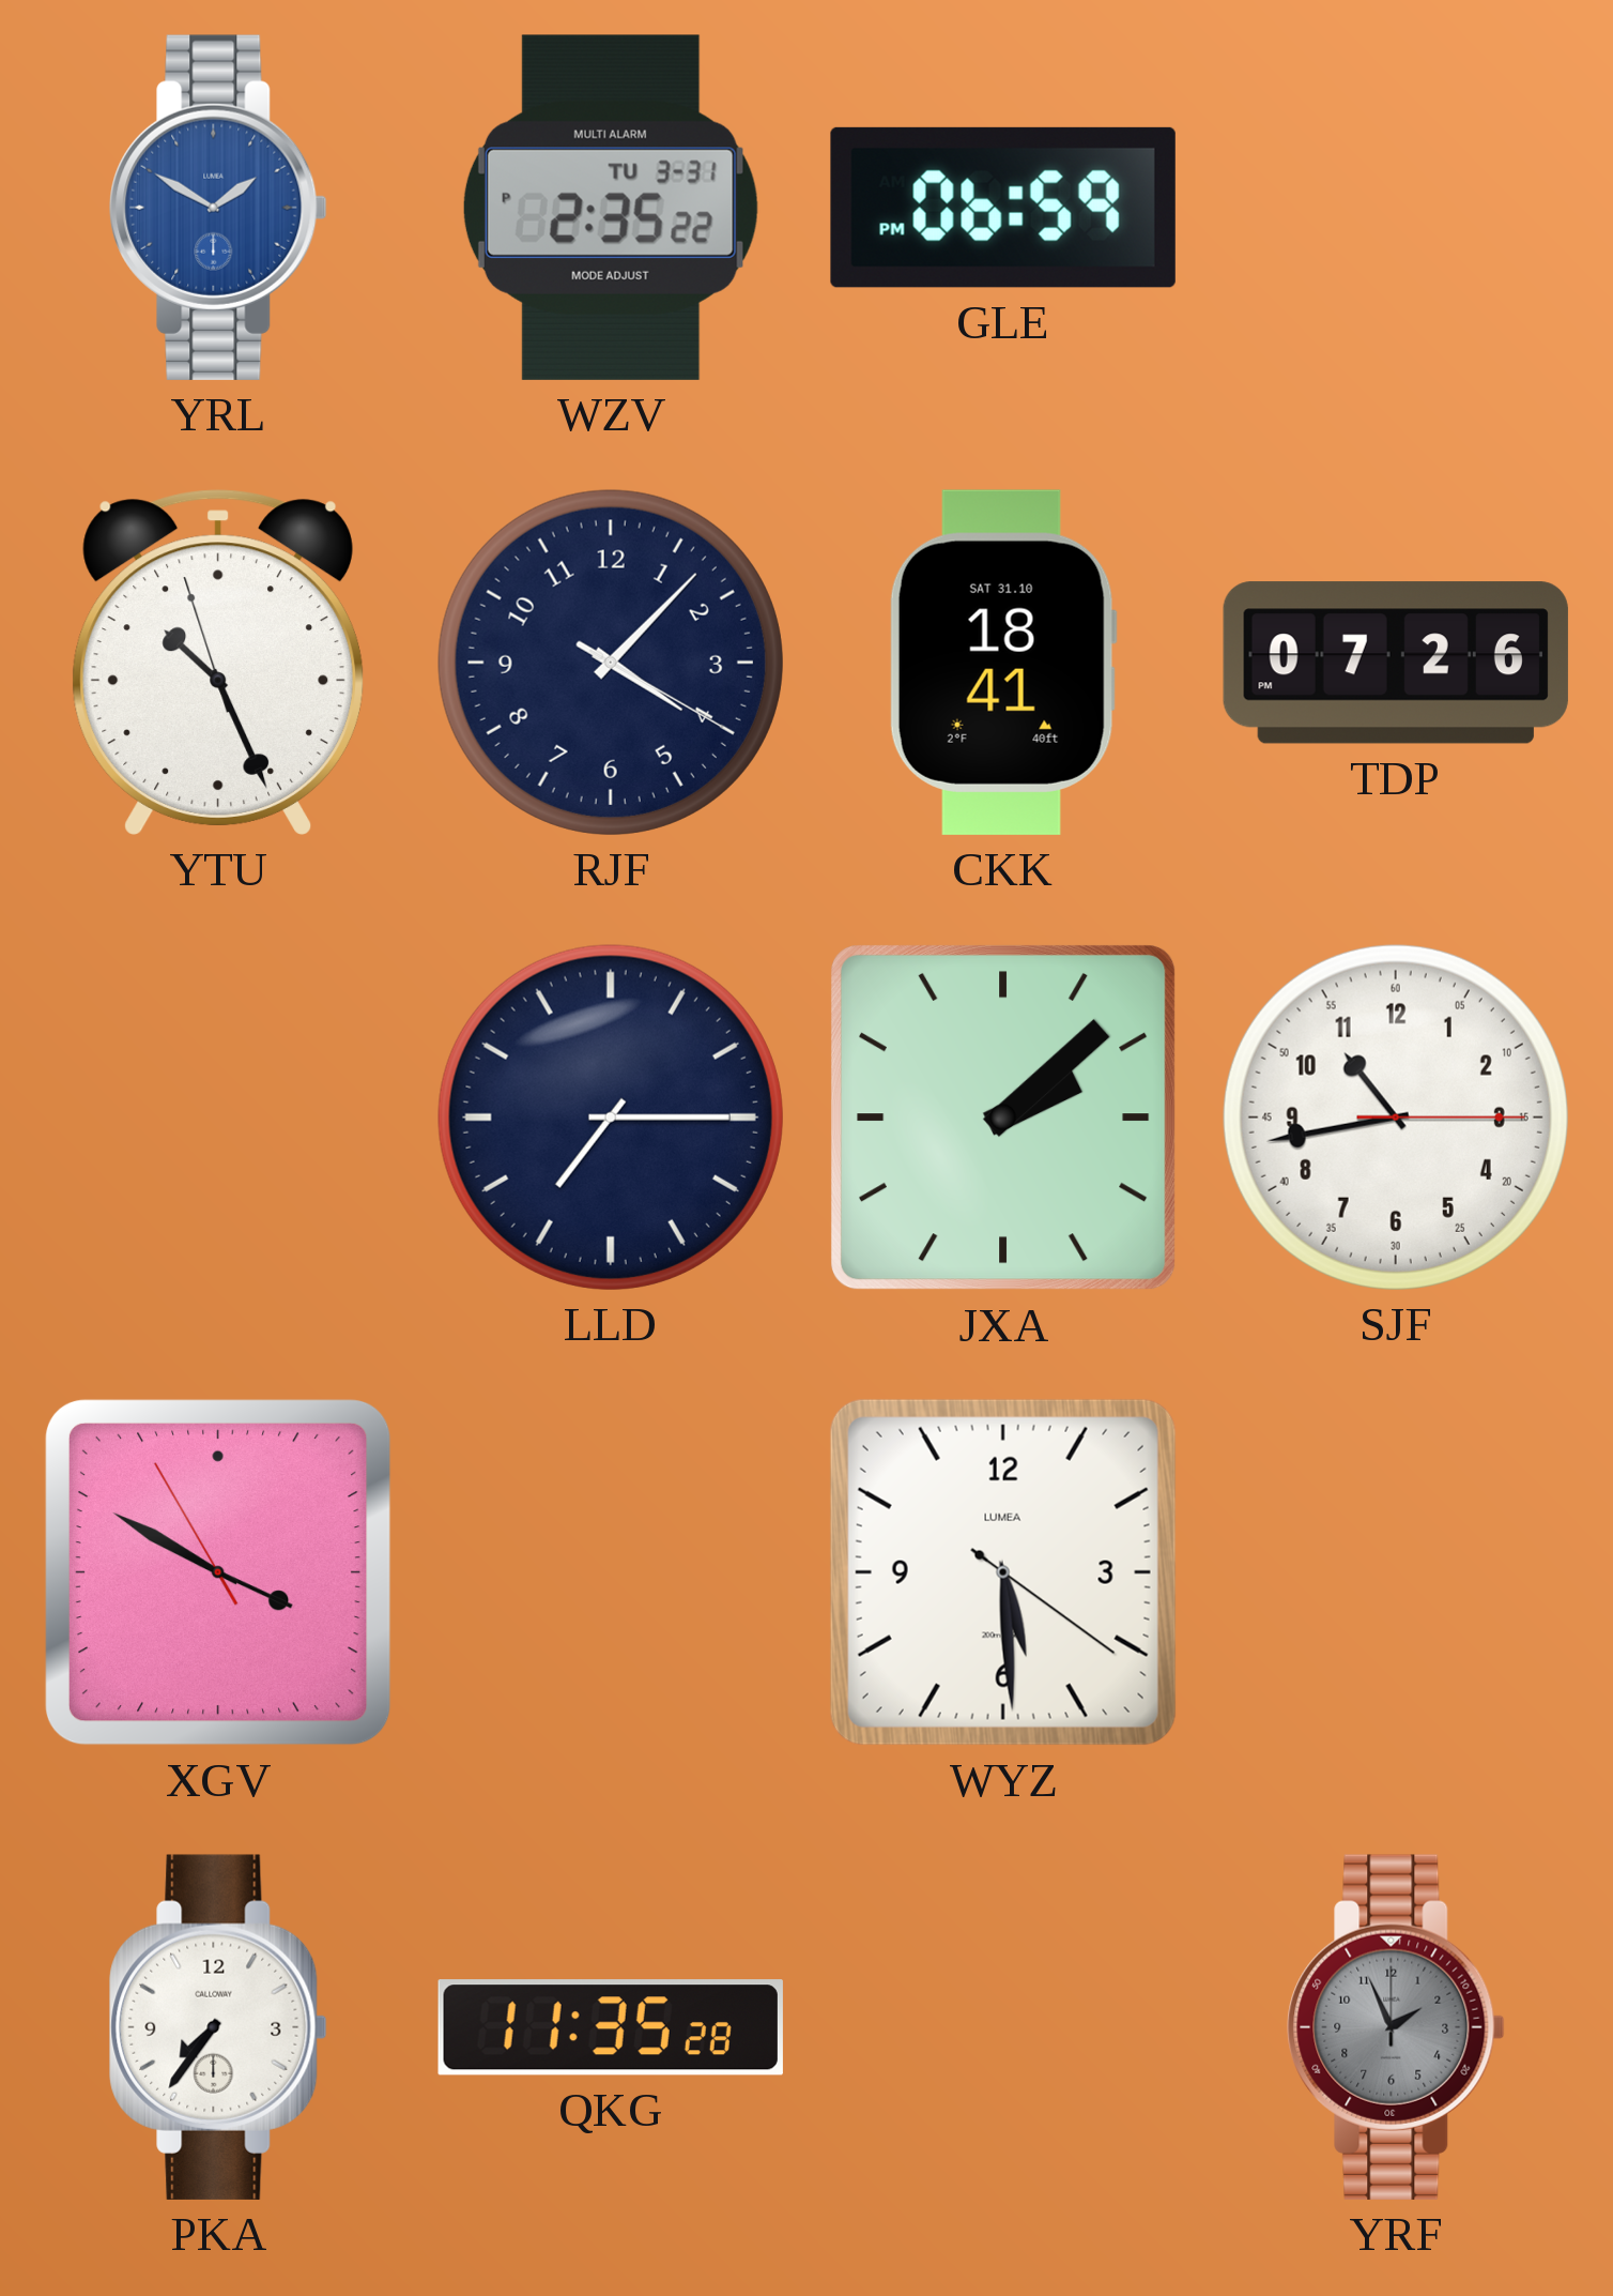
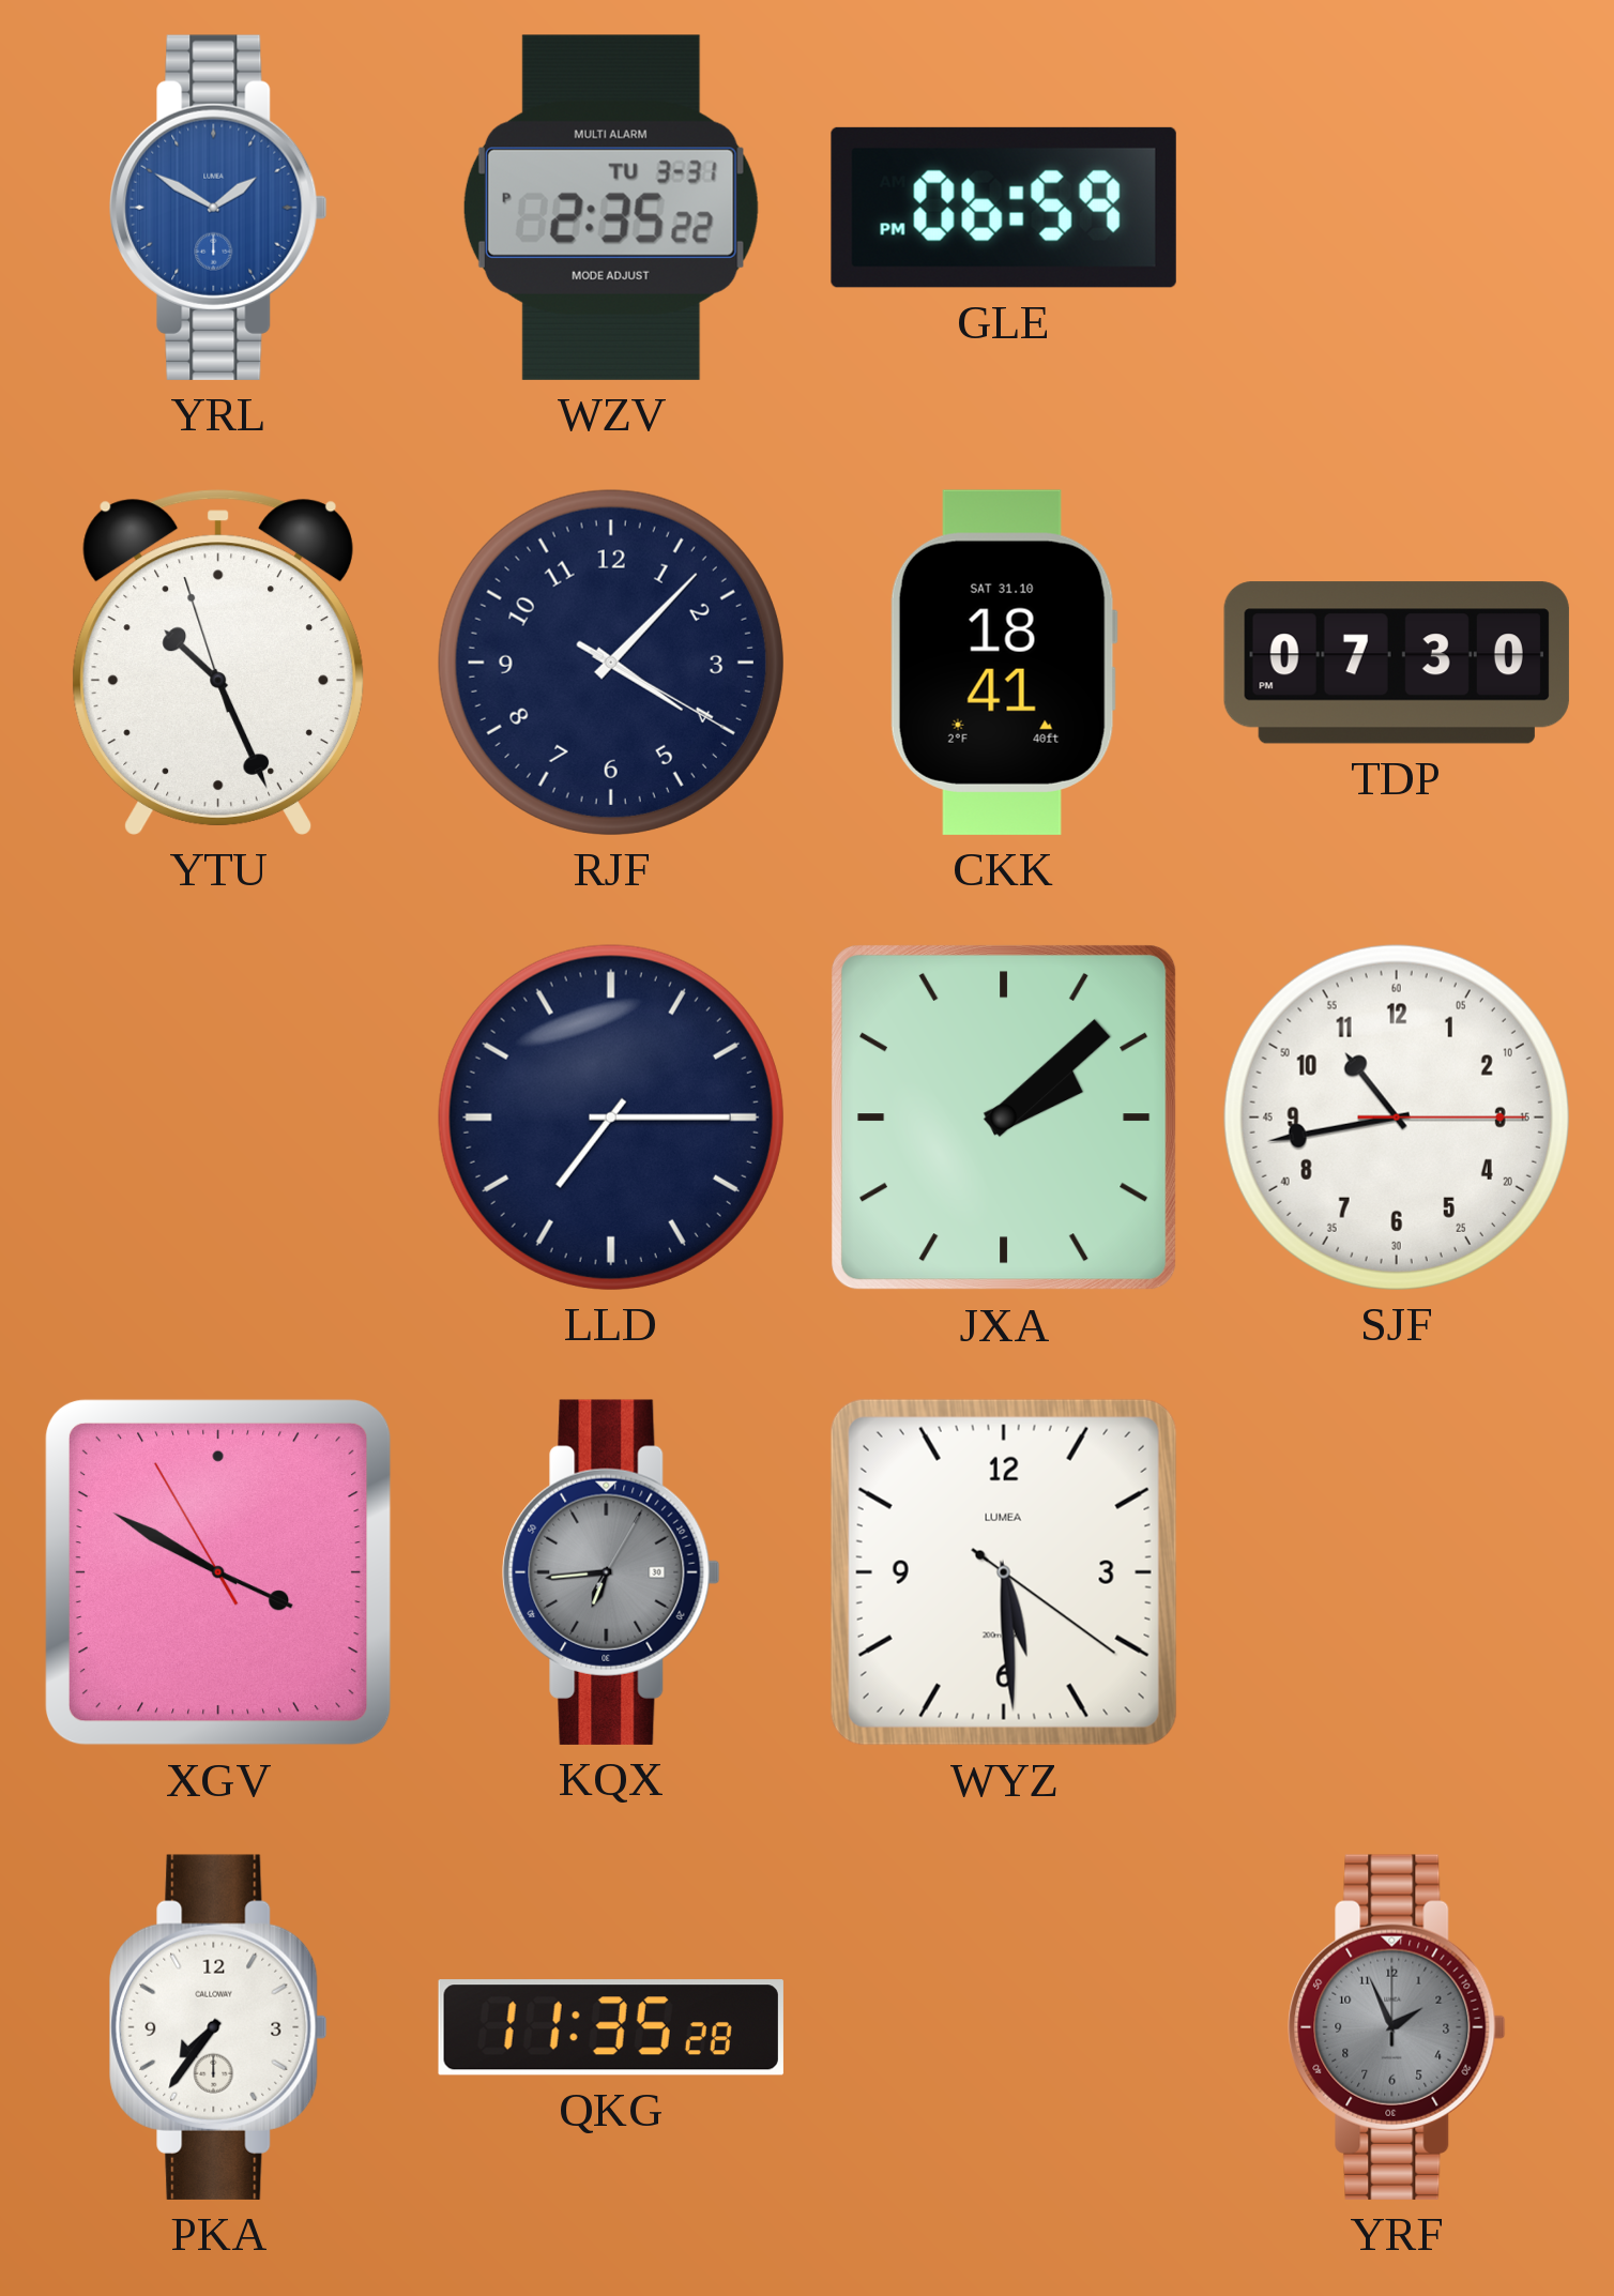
TDP: 07:26 -> 07:30
KQX: none -> 6:44
